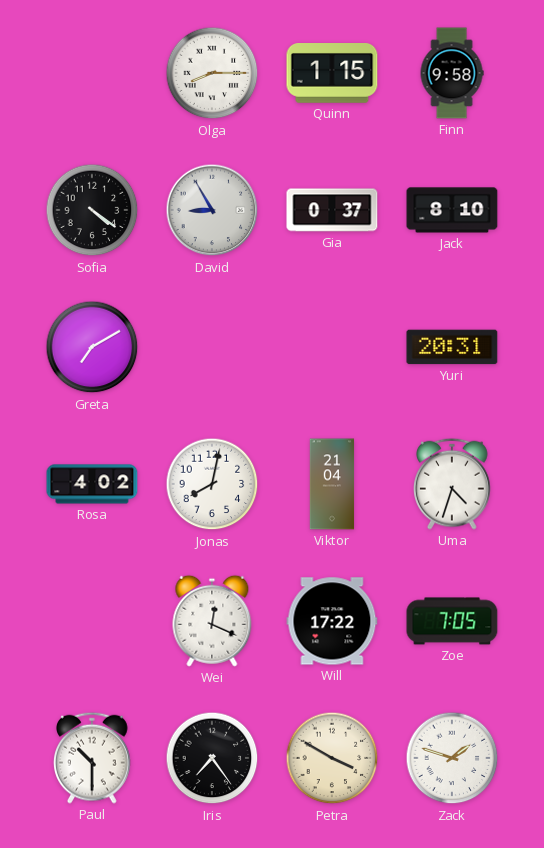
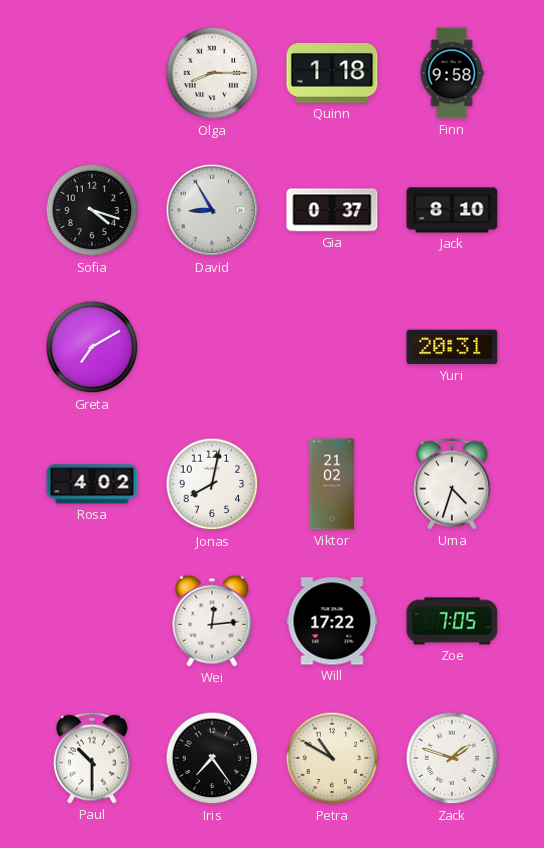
Quinn: 1:15 -> 1:18
Sofia: 4:21 -> 4:18
Viktor: 21:04 -> 21:02
Wei: 12:19 -> 12:14
Petra: 3:50 -> 10:50
